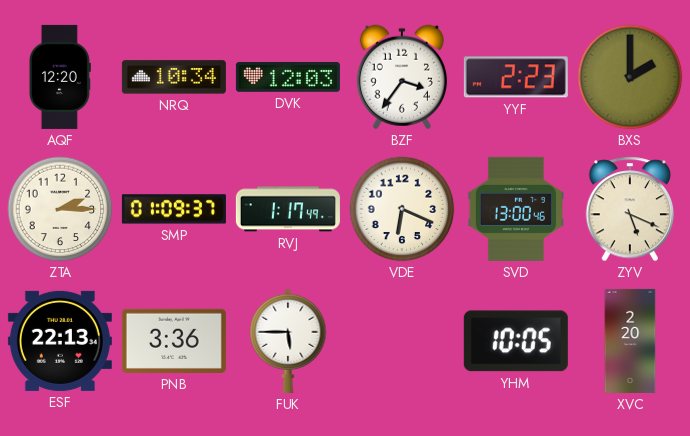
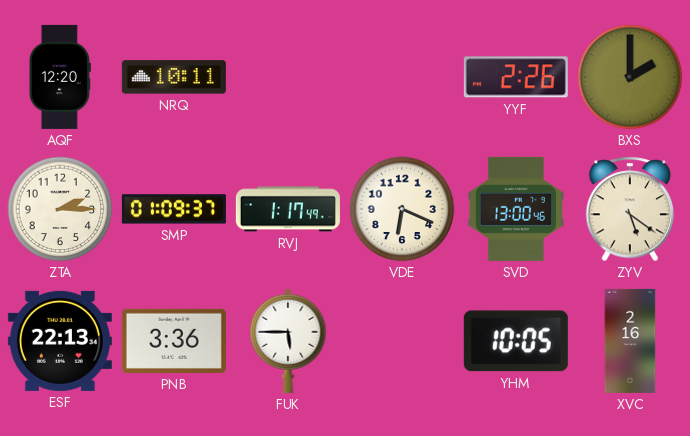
NRQ: 10:34 -> 10:11
DVK: 12:03 -> none
BZF: 3:36 -> none
YYF: 2:23 -> 2:26
ZYV: 5:19 -> 5:21
XVC: 2:20 -> 2:16
